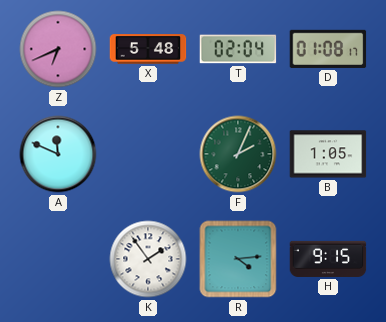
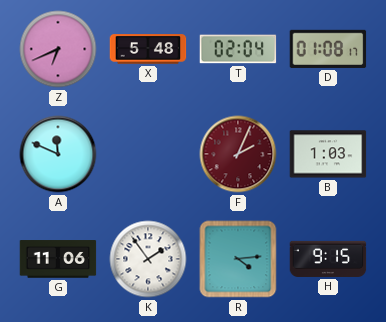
F dial: green -> burgundy
B: 1:05 -> 1:03
G: none -> 11:06
